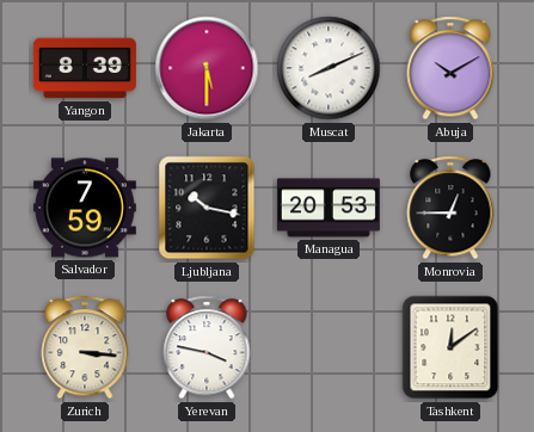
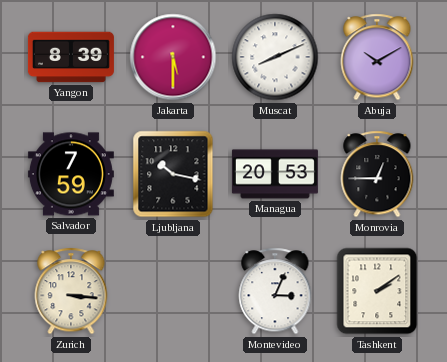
Yerevan: 3:47 -> none
Montevideo: none -> 3:04
Tashkent: 12:09 -> 2:09
